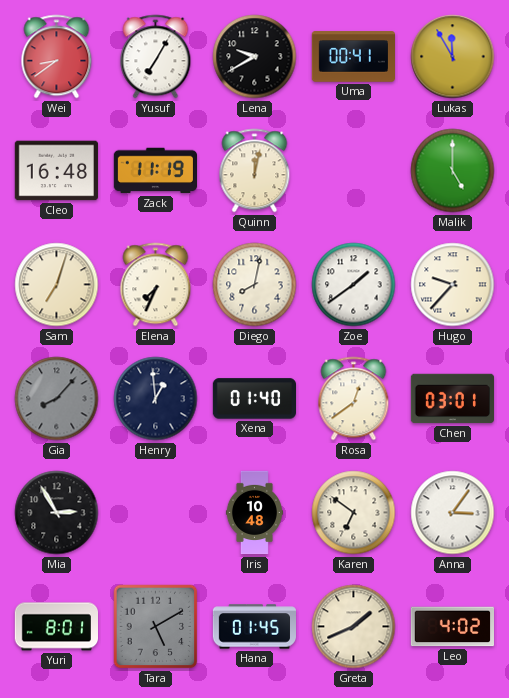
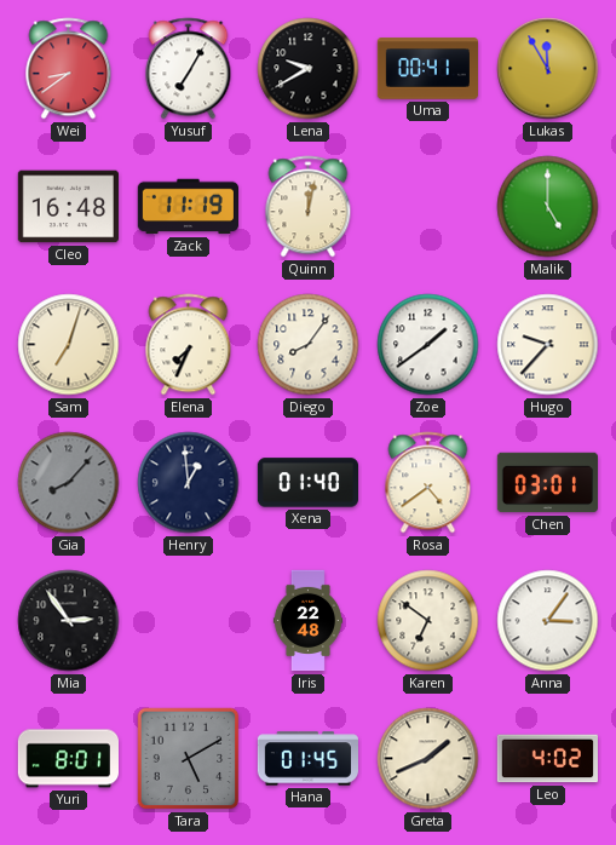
Diego: 8:02 -> 8:06
Rosa: 12:39 -> 4:39
Mia: 2:55 -> 2:54
Iris: 10:48 -> 22:48
